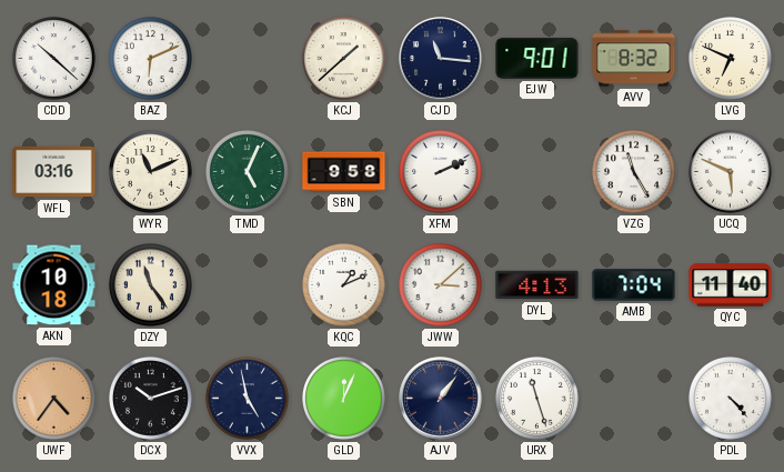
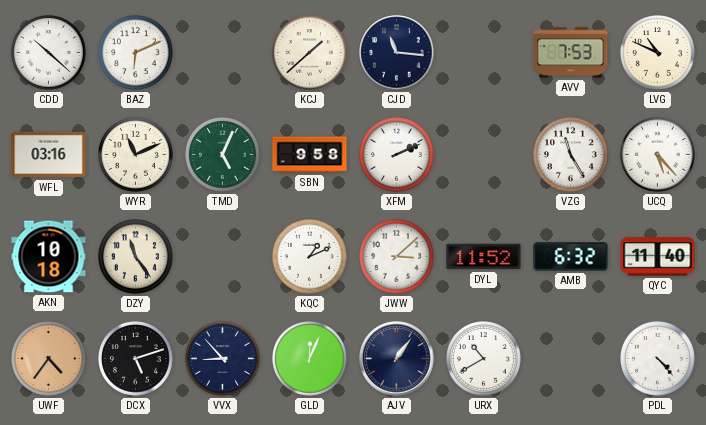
EJW: 9:01 -> none
AVV: 8:32 -> 7:53
LVG: 6:49 -> 10:49
UCQ: 5:49 -> 5:23
DYL: 4:13 -> 11:52
AMB: 7:04 -> 6:32
DCX: 10:12 -> 5:12
VVX: 4:58 -> 8:53
URX: 11:27 -> 10:40
